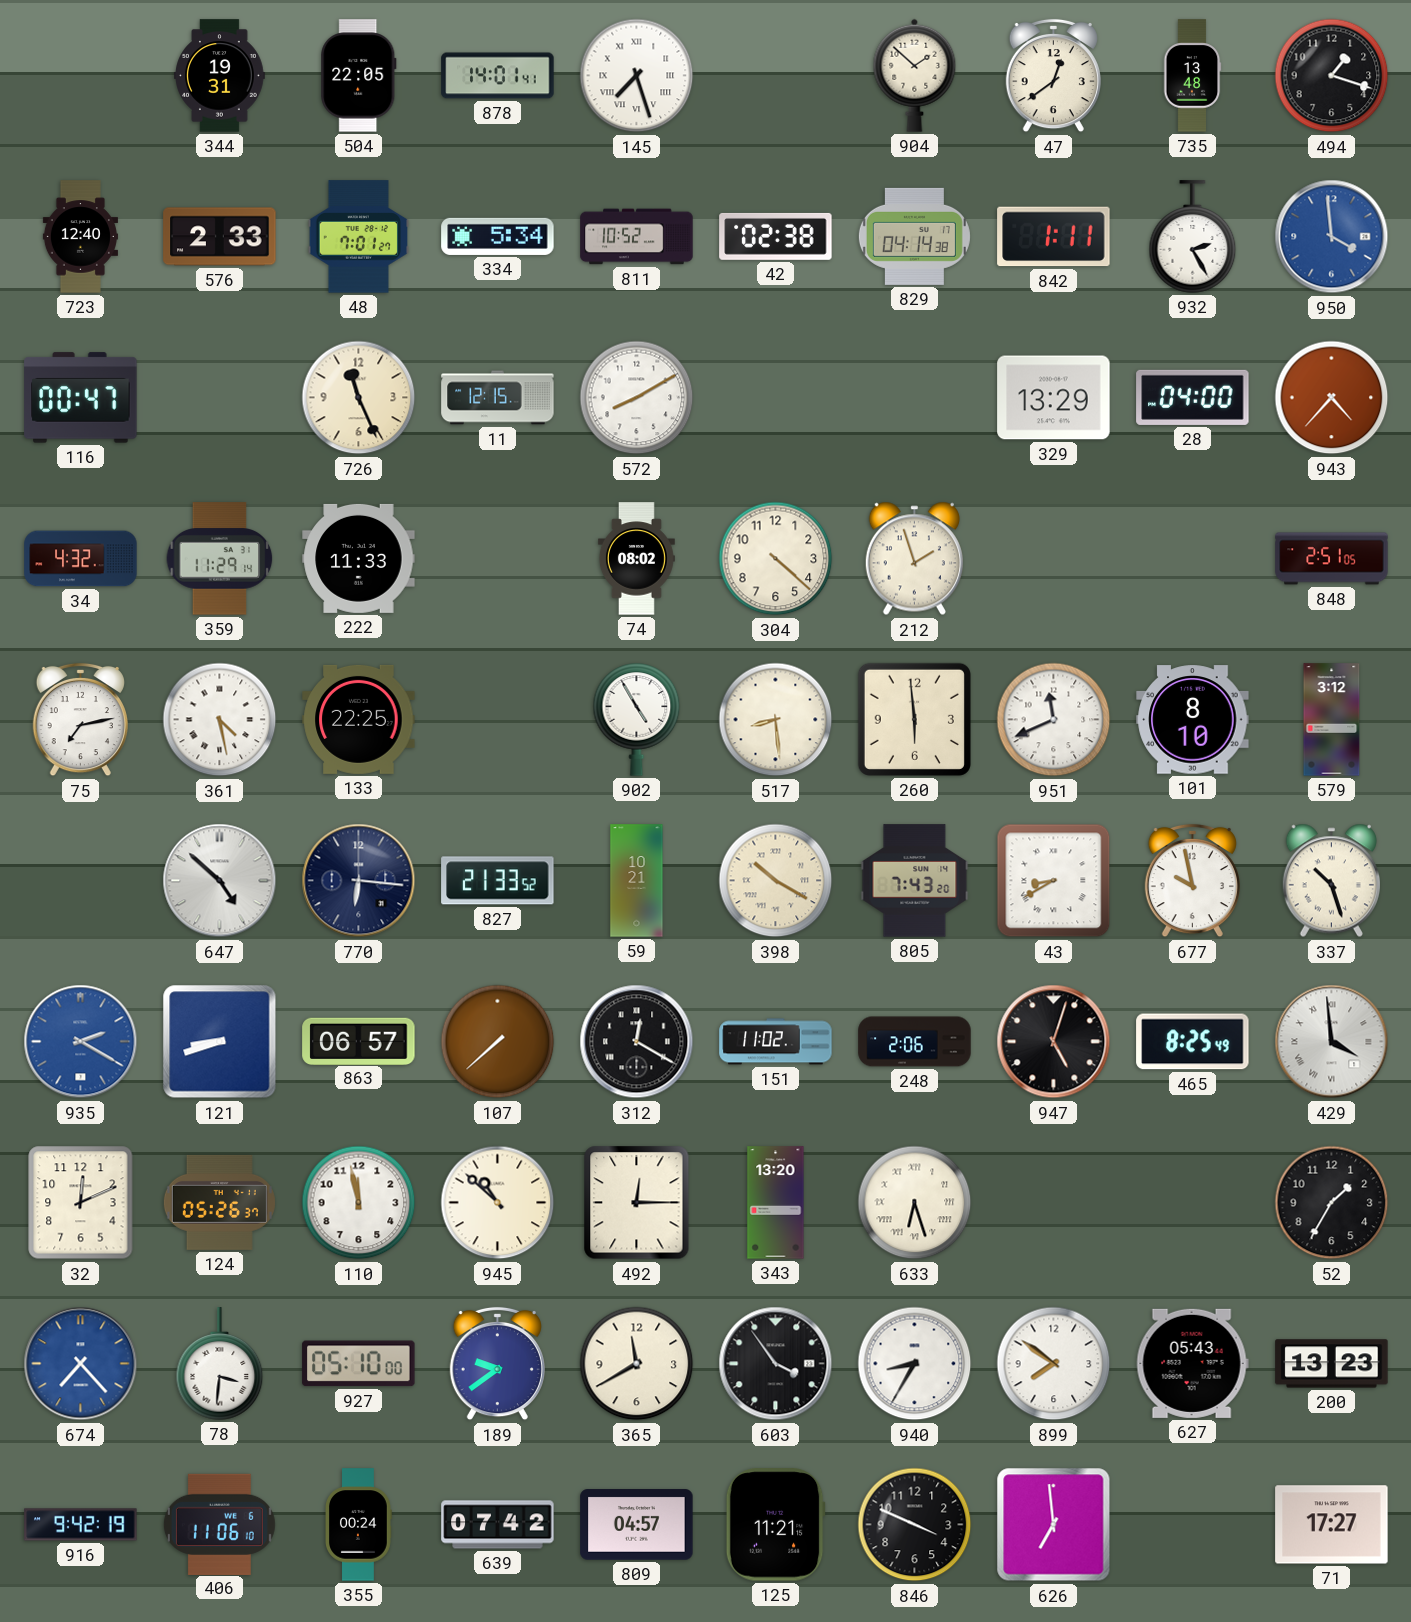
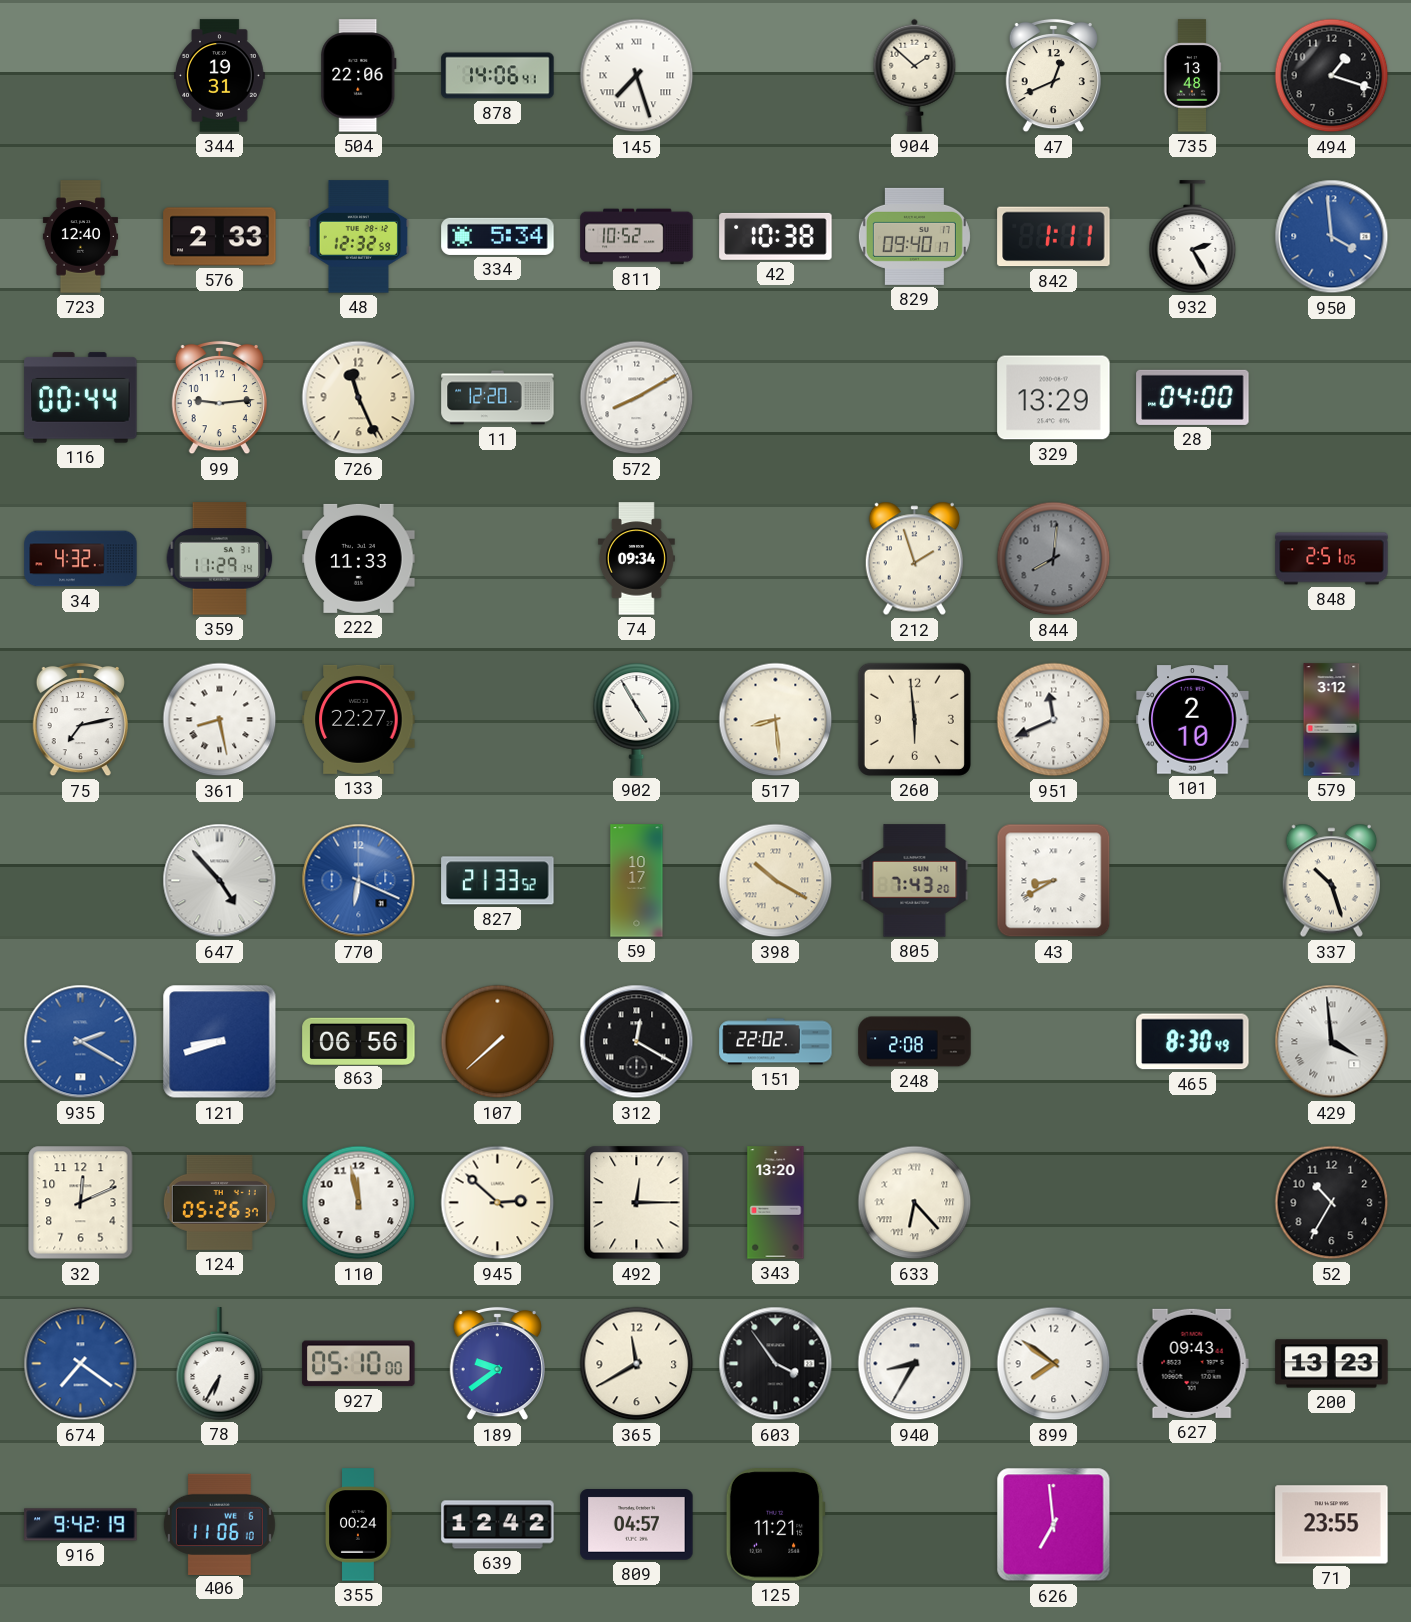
504: 22:05 -> 22:06
878: 14:01 -> 14:06
47: 12:39 -> 12:41
48: 7:01 -> 12:32
42: 02:38 -> 10:38
829: 04:14 -> 09:40
116: 00:47 -> 00:44
99: none -> 9:14
11: 12:15 -> 12:20
943: 4:37 -> none
74: 08:02 -> 09:34
304: 4:22 -> none
844: none -> 8:01
361: 4:28 -> 8:28
133: 22:25 -> 22:27
101: 8:10 -> 2:10
647: 4:52 -> 4:53
770: 6:16 -> 6:19
770 dial: navy -> blue
59: 10:21 -> 10:17
677: 9:58 -> none
863: 06:57 -> 06:56
151: 11:02 -> 22:02
248: 2:06 -> 2:08
947: 5:03 -> none
465: 8:25 -> 8:30
945: 10:52 -> 2:52
633: 6:27 -> 6:23
52: 1:35 -> 10:35
674: 7:23 -> 7:21
78: 3:31 -> 6:35
627: 05:43 -> 09:43
639: 07:42 -> 12:42
846: 3:49 -> none
71: 17:27 -> 23:55
